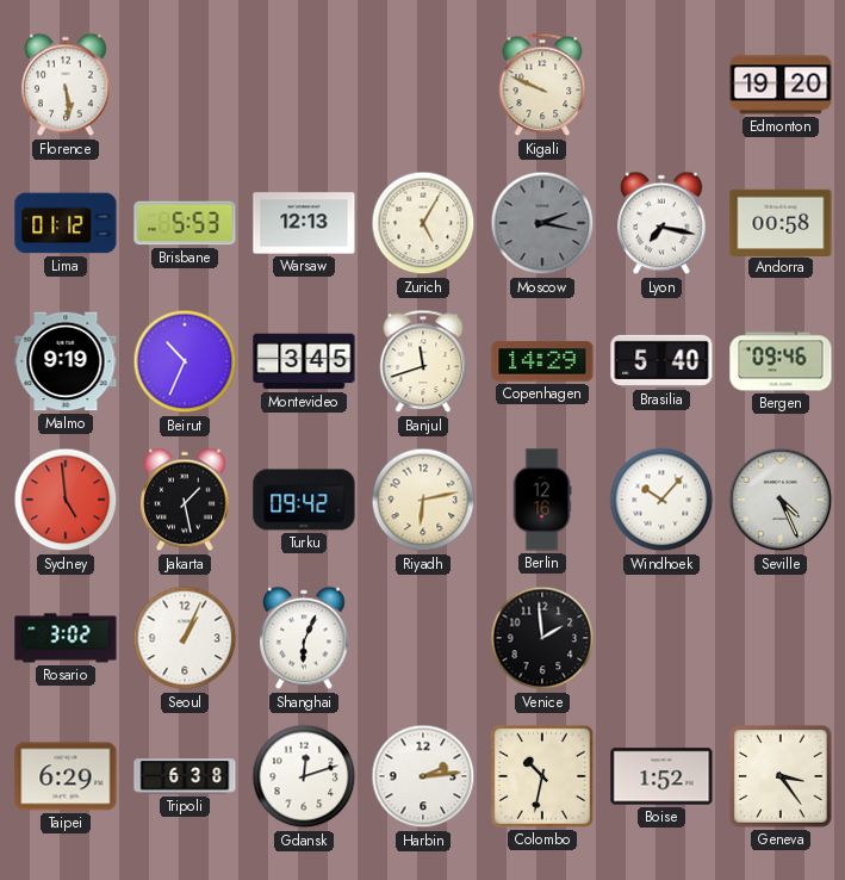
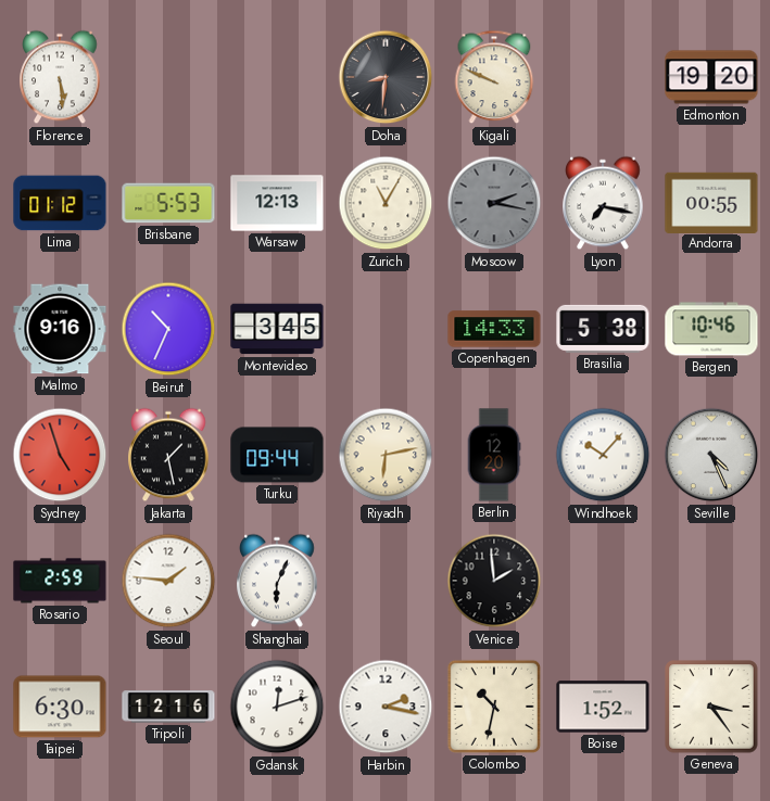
Doha: none -> 8:31
Zurich: 5:05 -> 11:05
Andorra: 00:58 -> 00:55
Malmo: 9:19 -> 9:16
Banjul: 11:42 -> none
Copenhagen: 14:29 -> 14:33
Brasilia: 5:40 -> 5:38
Bergen: 09:46 -> 10:46
Sydney: 4:59 -> 4:57
Turku: 09:42 -> 09:44
Berlin: 12:16 -> 12:20
Rosario: 3:02 -> 2:59
Seoul: 1:04 -> 1:46
Taipei: 6:29 -> 6:30
Tripoli: 6:38 -> 12:16
Harbin: 2:14 -> 2:17
